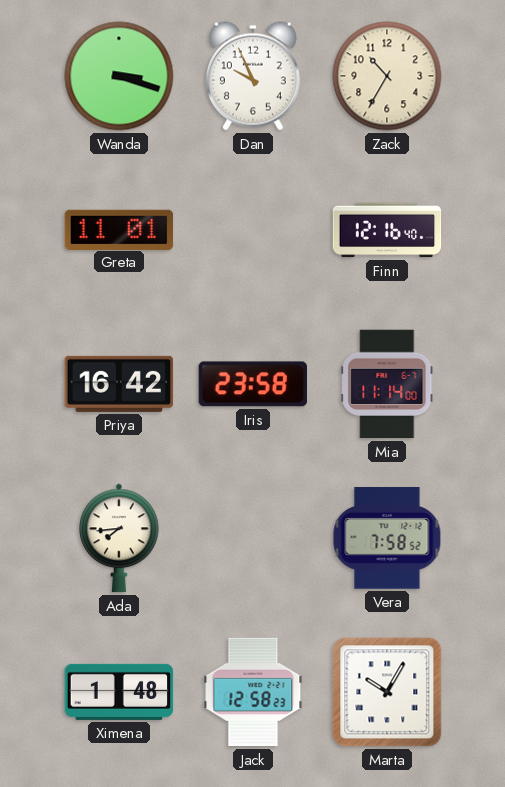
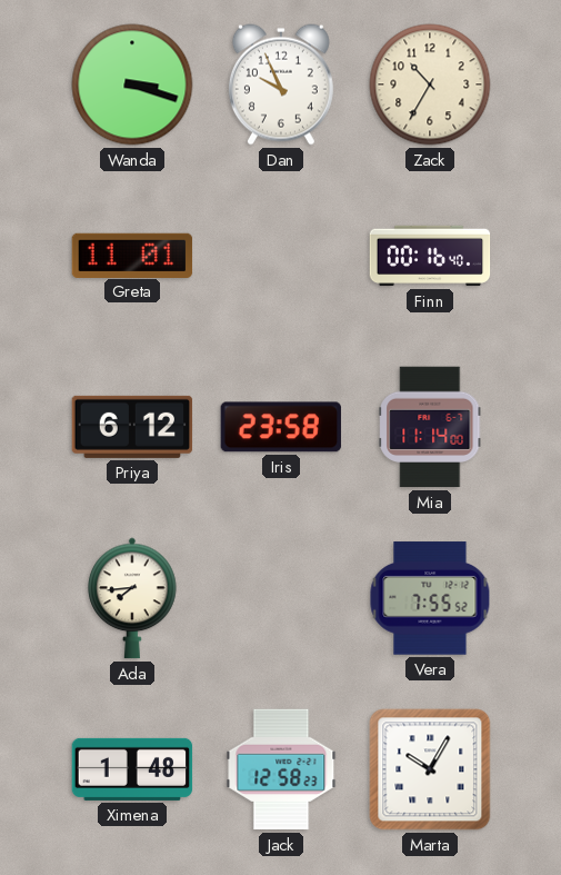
Finn: 12:16 -> 00:16
Priya: 16:42 -> 6:12
Vera: 7:58 -> 7:55
